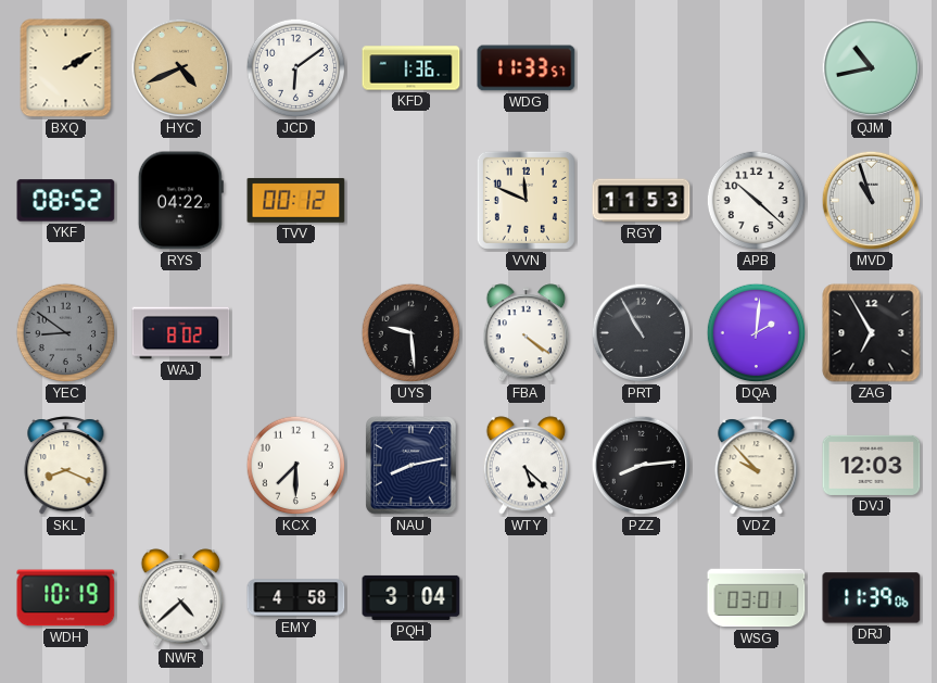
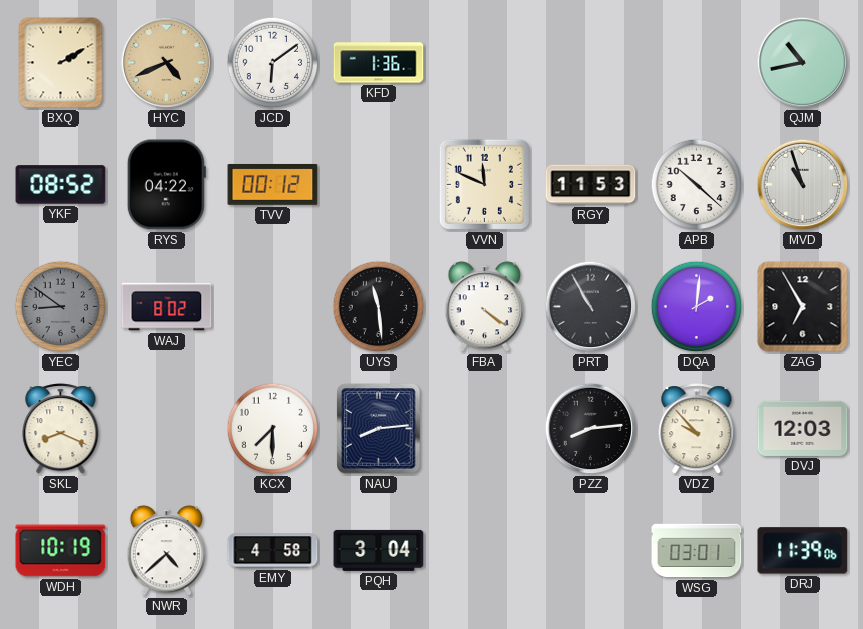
WDG: 11:33 -> none
UYS: 9:29 -> 11:29
NAU: 8:13 -> 8:14
WTY: 5:22 -> none
